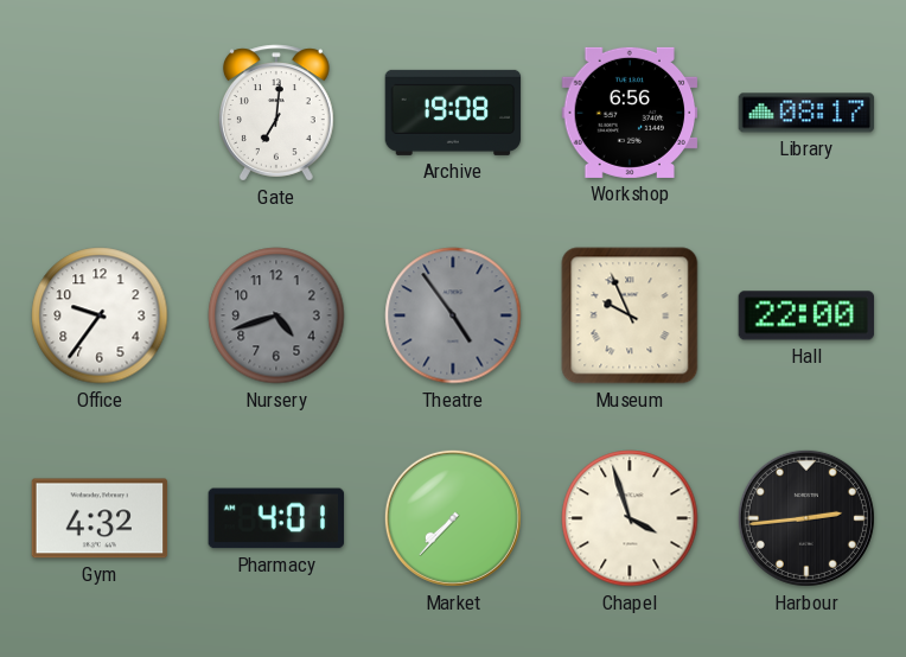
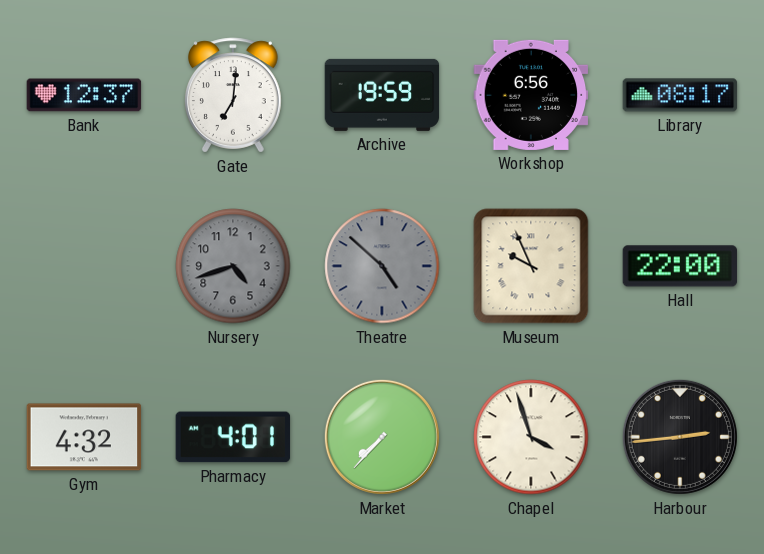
Bank: none -> 12:37
Archive: 19:08 -> 19:59
Office: 9:36 -> none
Theatre: 4:54 -> 4:52
